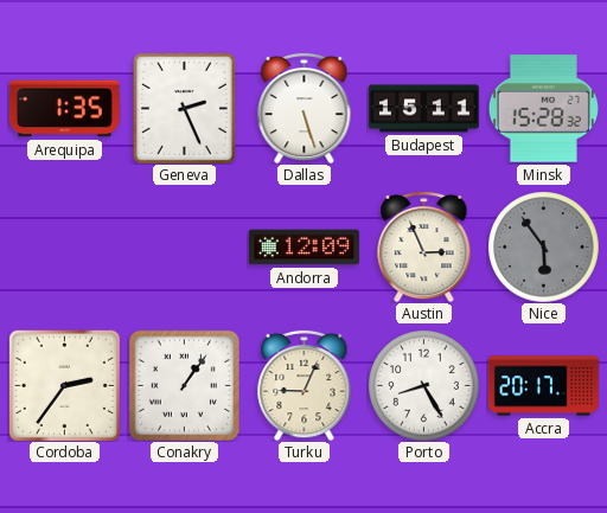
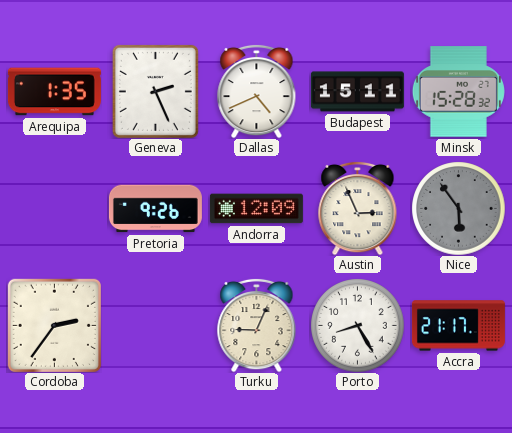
Dallas: 5:27 -> 4:41
Pretoria: none -> 9:26
Conakry: 1:06 -> none
Accra: 20:17 -> 21:17
